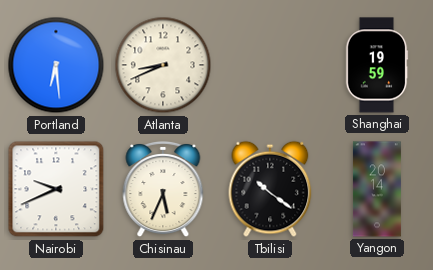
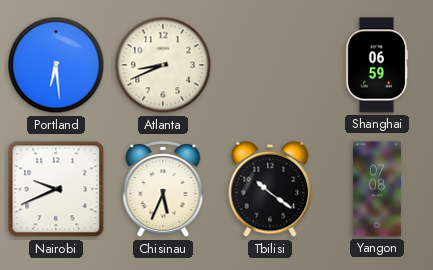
Shanghai: 19:59 -> 06:59
Yangon: 20:14 -> 07:08
